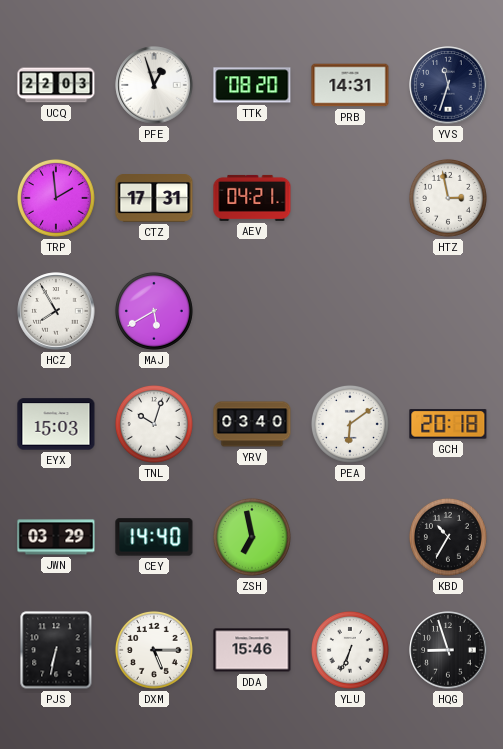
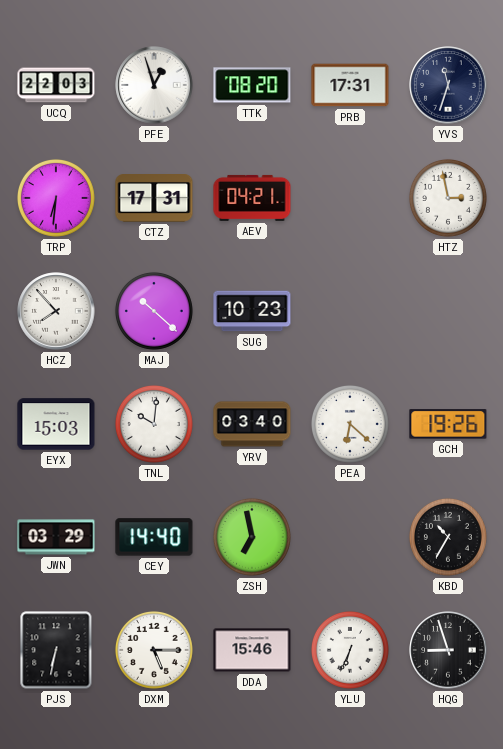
PRB: 14:31 -> 17:31
TRP: 1:59 -> 6:31
HCZ: 7:55 -> 7:53
MAJ: 5:40 -> 10:22
SUG: none -> 10:23
TNL: 10:03 -> 10:01
PEA: 6:09 -> 6:22
GCH: 20:18 -> 19:26
